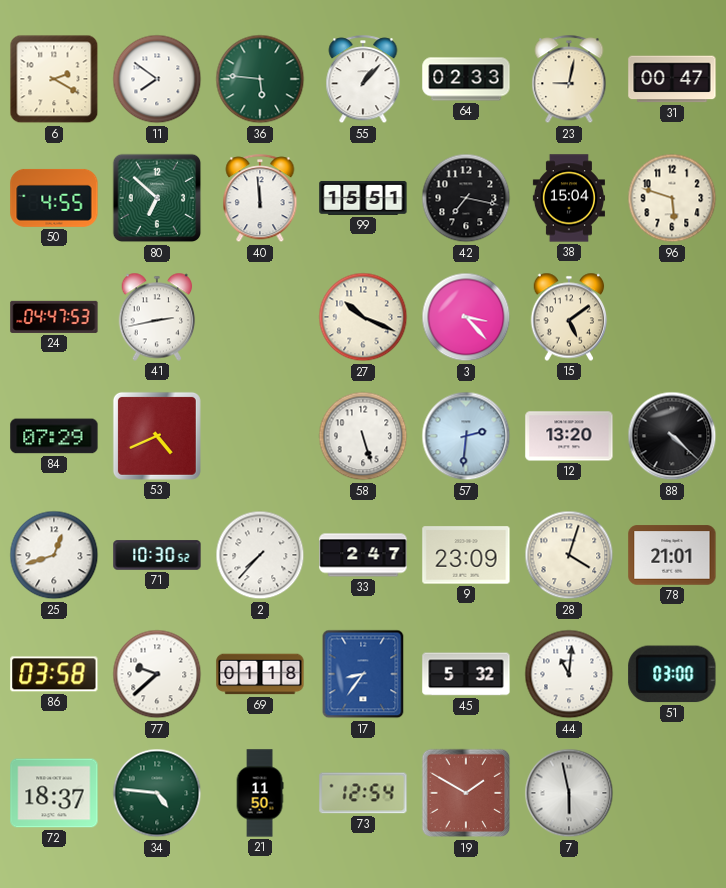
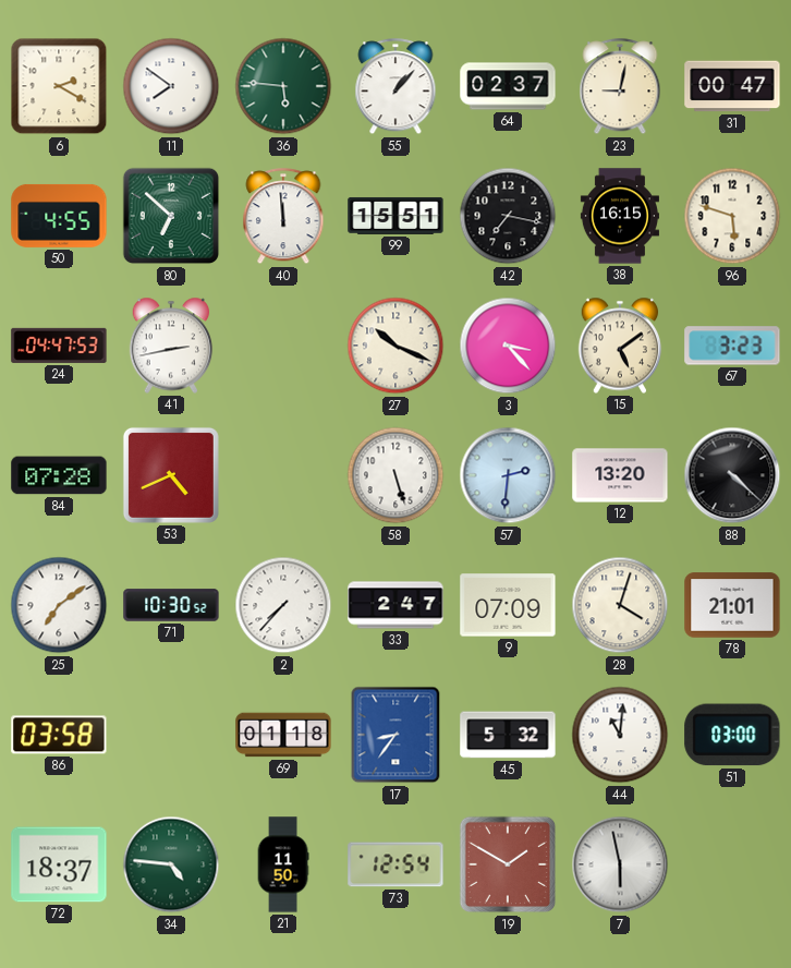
64: 02:33 -> 02:37
38: 15:04 -> 16:15
67: none -> 3:23
84: 07:29 -> 07:28
25: 12:42 -> 7:09
9: 23:09 -> 07:09
77: 9:38 -> none
